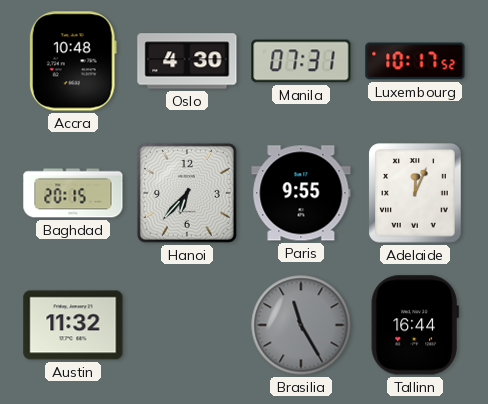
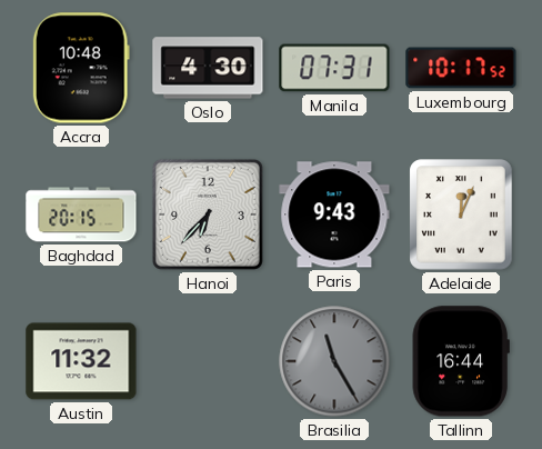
Paris: 9:55 -> 9:43
